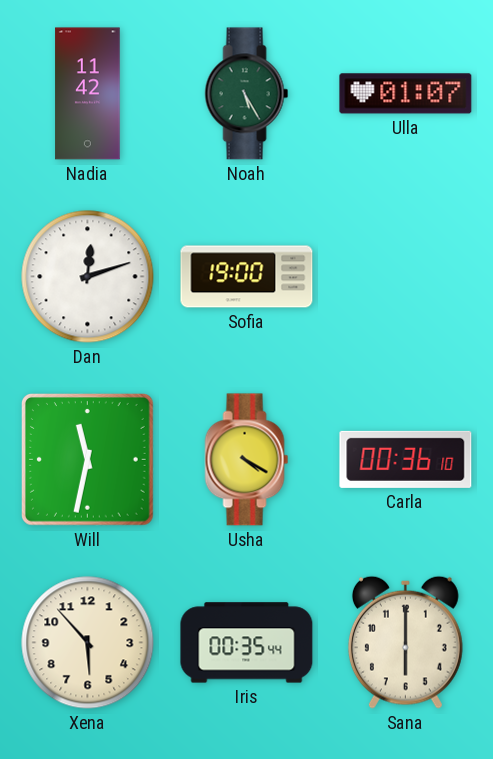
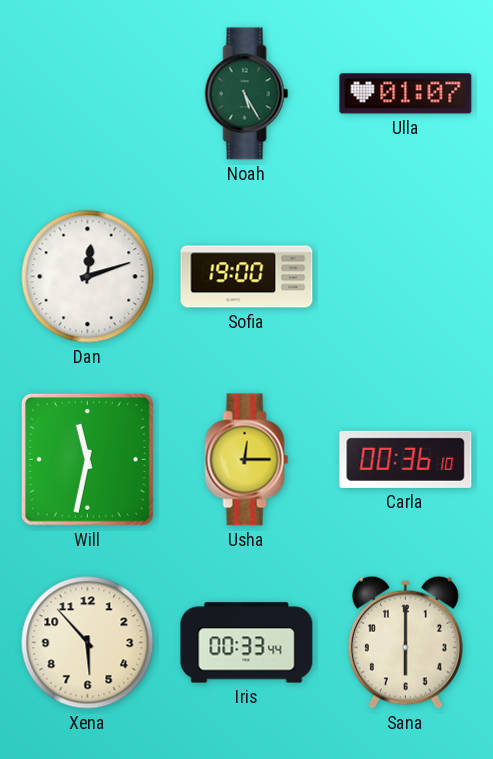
Nadia: 11:42 -> none
Usha: 4:20 -> 12:15
Iris: 00:35 -> 00:33
